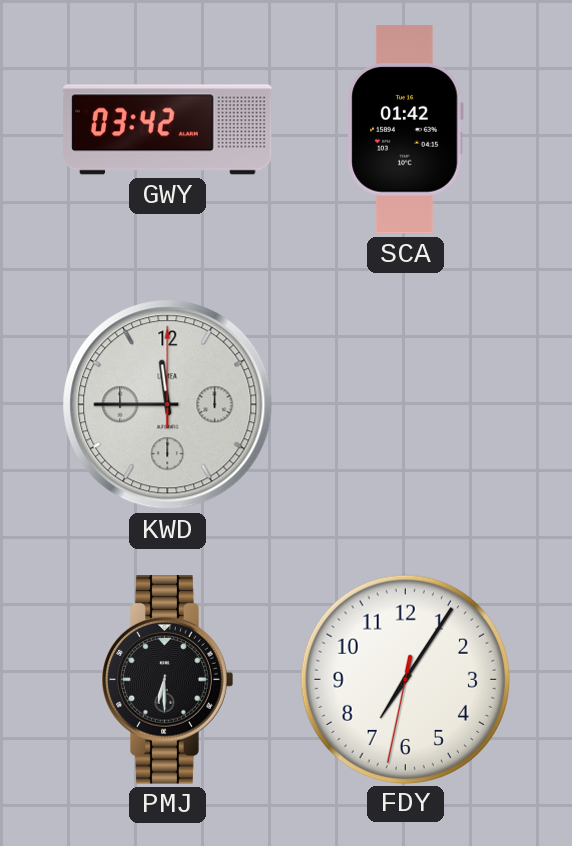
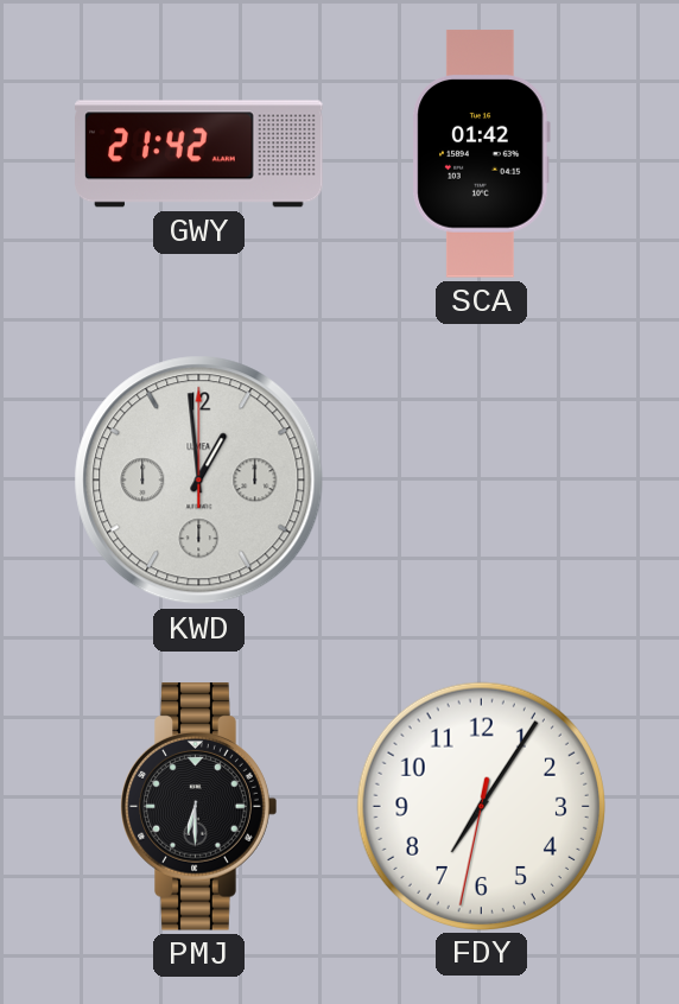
GWY: 03:42 -> 21:42
KWD: 11:45 -> 12:59
